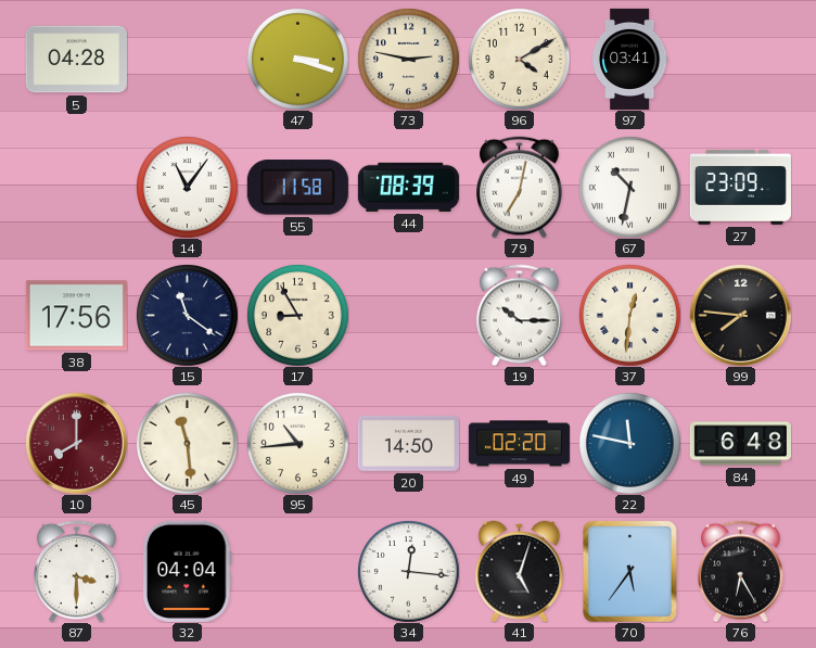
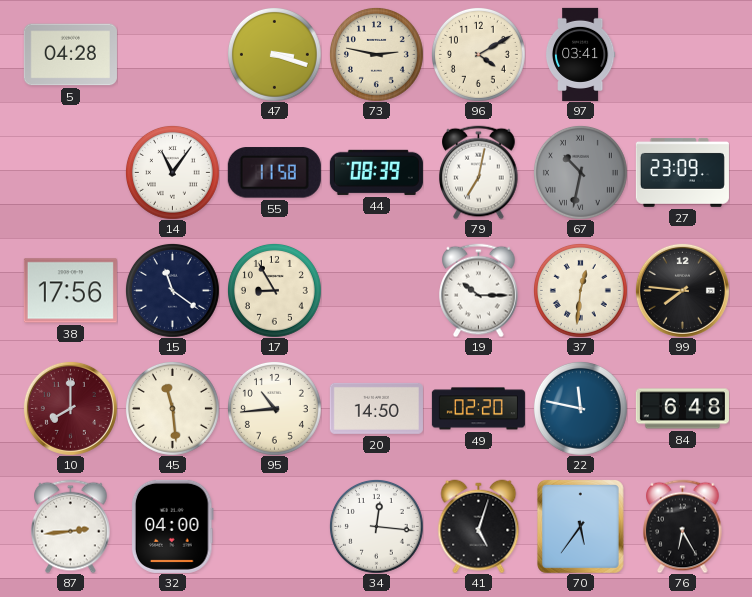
67 dial: white -> grey
87: 3:30 -> 2:44
32: 04:04 -> 04:00
